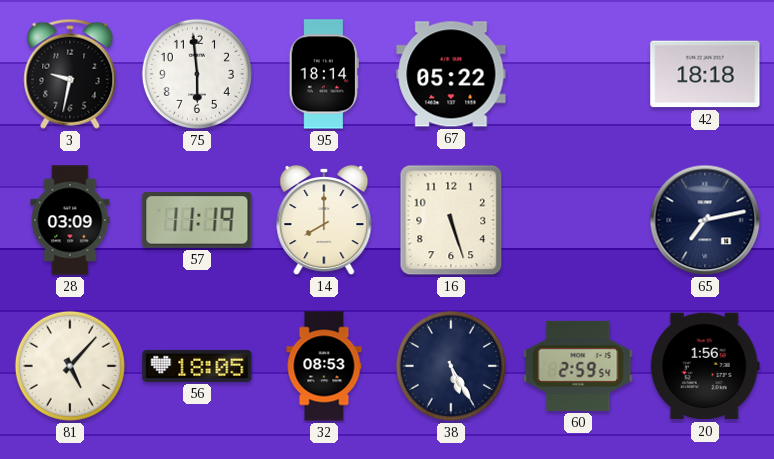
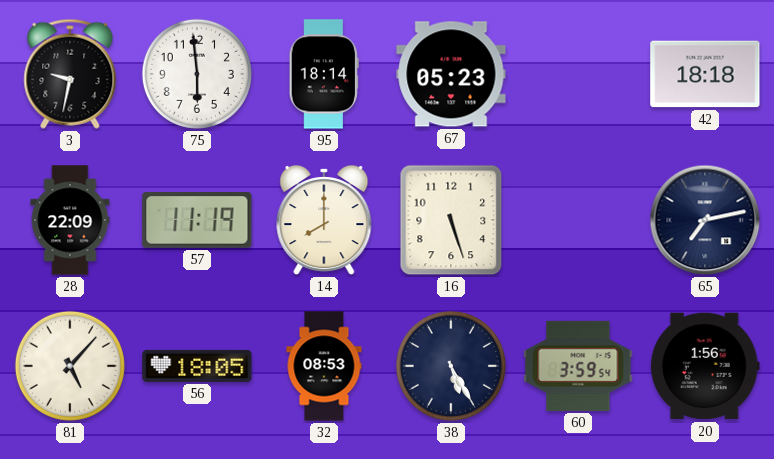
67: 05:22 -> 05:23
28: 03:09 -> 22:09
60: 2:59 -> 3:59
